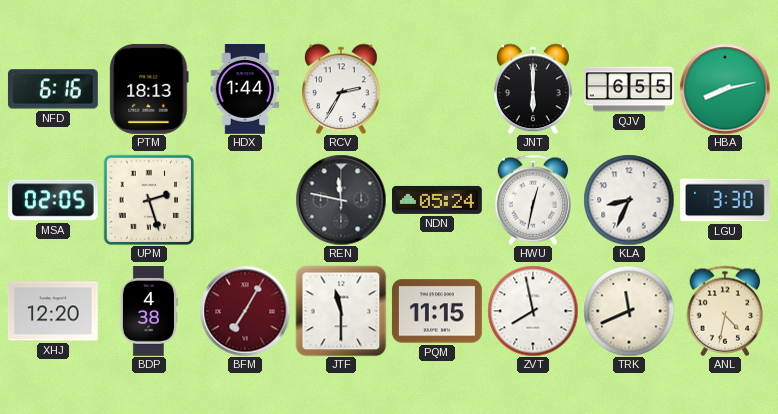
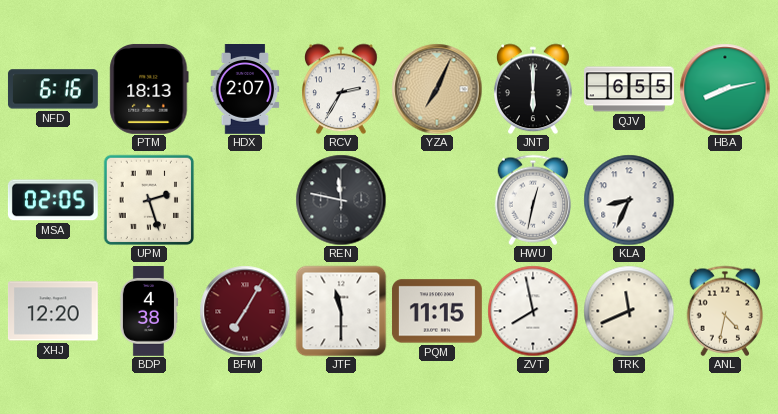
HDX: 1:44 -> 2:07
YZA: none -> 7:04
NDN: 05:24 -> none
LGU: 3:30 -> none
